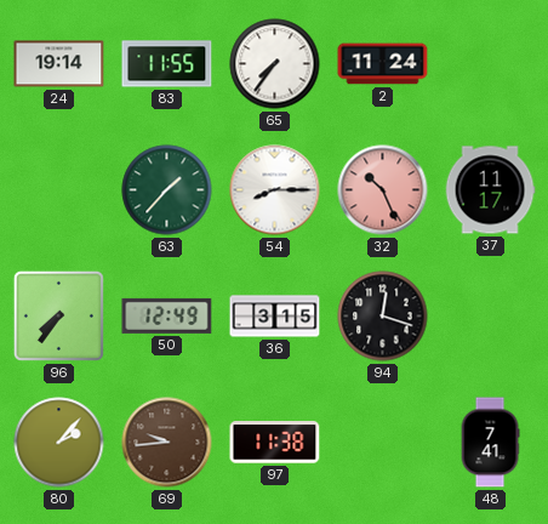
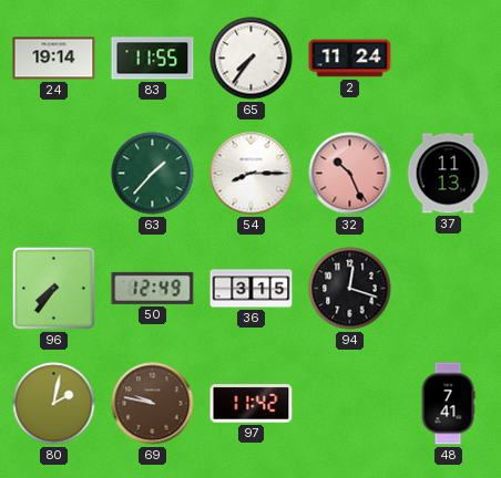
37: 11:17 -> 11:13
80: 2:07 -> 2:02
69: 9:44 -> 9:47
97: 11:38 -> 11:42
